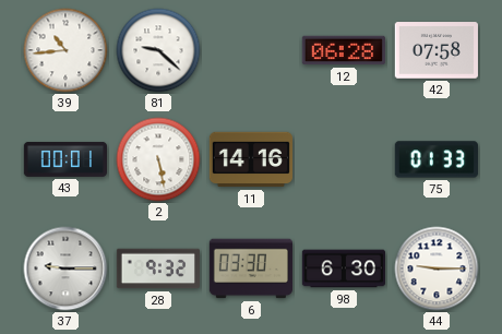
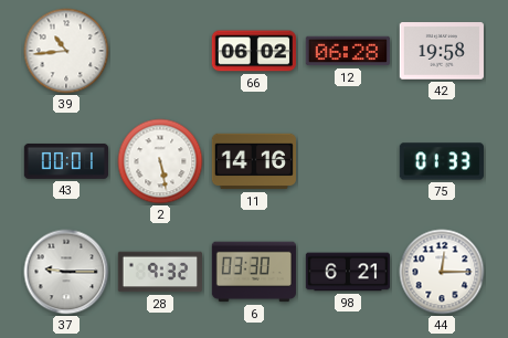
81: 9:22 -> none
66: none -> 06:02
42: 07:58 -> 19:58
98: 6:30 -> 6:21
44: 9:15 -> 12:15
